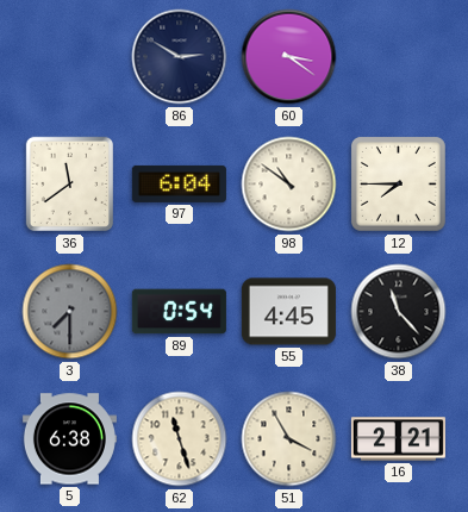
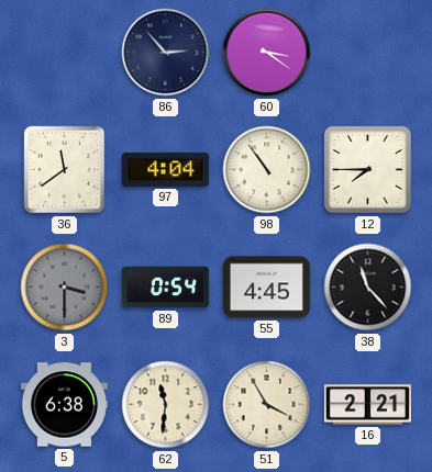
86: 2:50 -> 2:53
97: 6:04 -> 4:04
98: 10:51 -> 10:54
3: 7:30 -> 3:30
62: 11:27 -> 11:31
